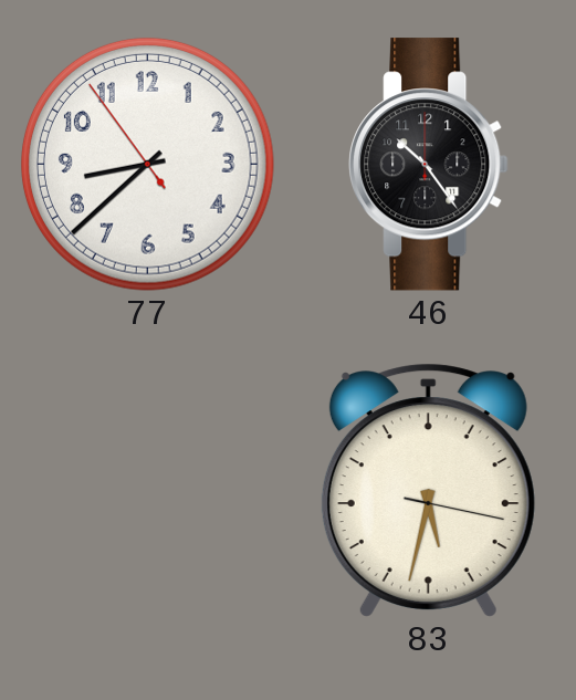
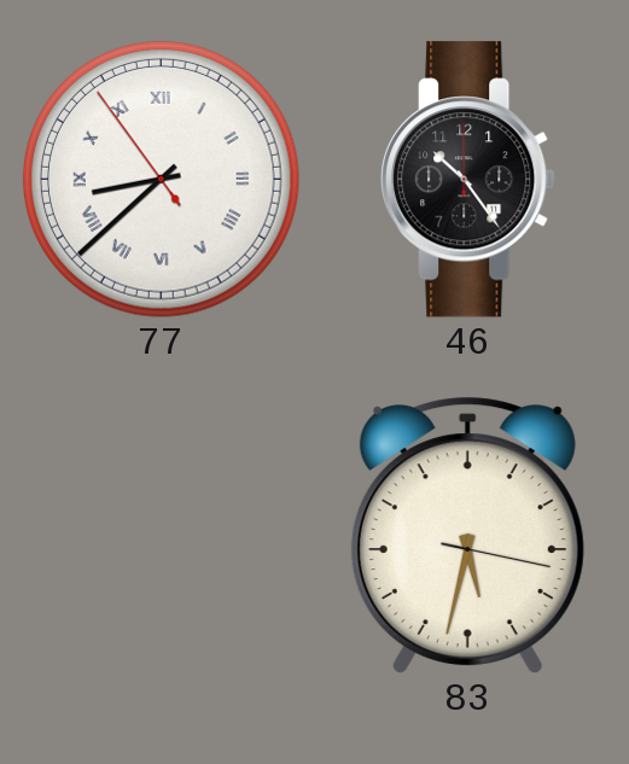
77 numerals: Arabic -> Roman
